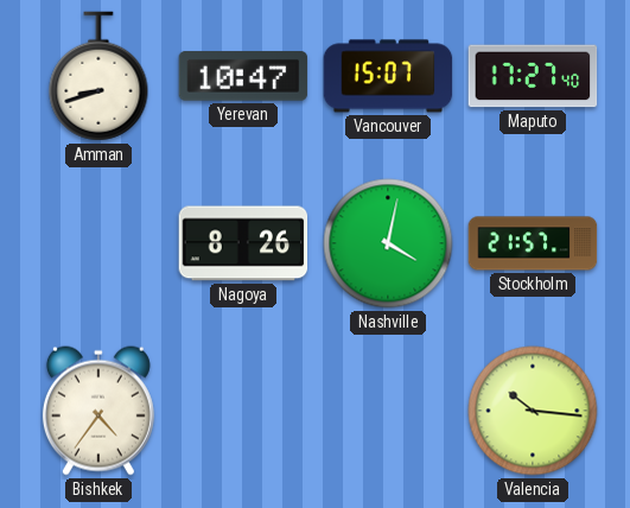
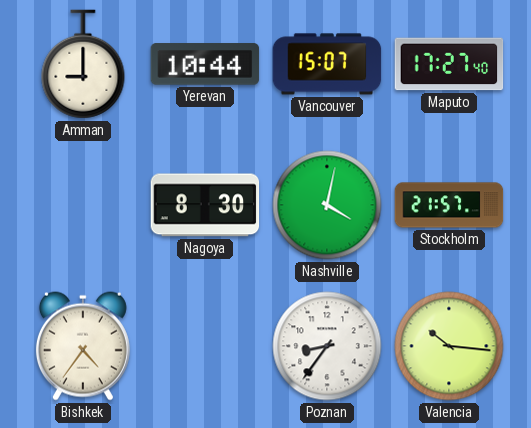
Amman: 8:42 -> 9:00
Yerevan: 10:47 -> 10:44
Nagoya: 8:26 -> 8:30
Poznan: none -> 8:36
